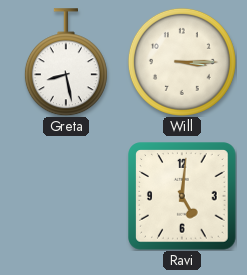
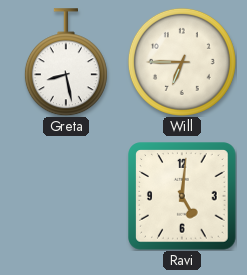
Will: 3:15 -> 6:45
